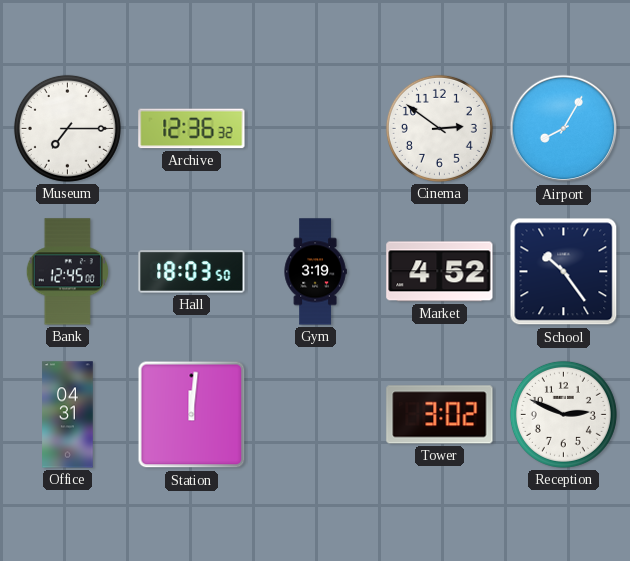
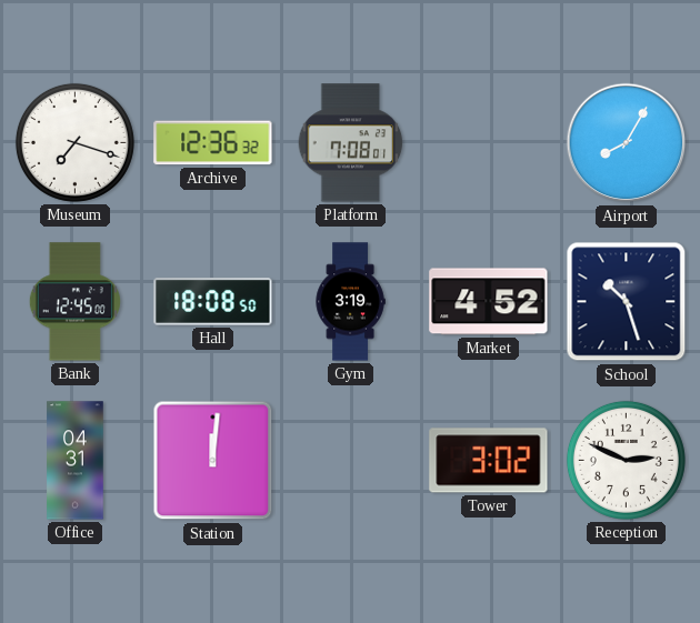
Museum: 7:15 -> 7:18
Platform: none -> 7:08
Cinema: 2:51 -> none
Hall: 18:03 -> 18:08
School: 10:24 -> 10:27
